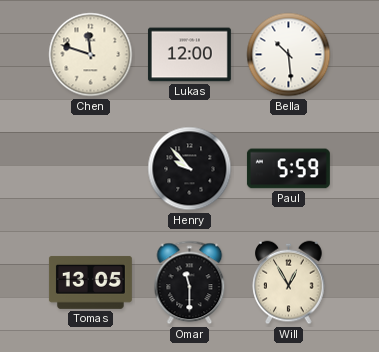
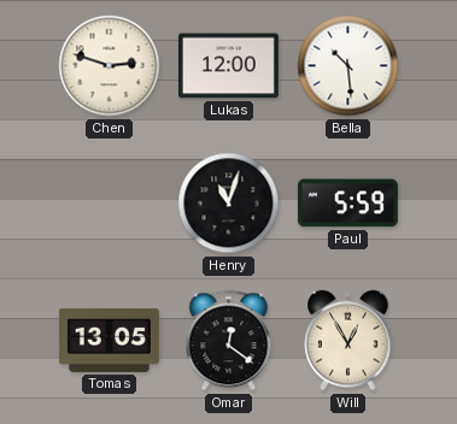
Chen: 11:48 -> 2:48
Henry: 9:53 -> 11:03
Omar: 11:30 -> 12:21
